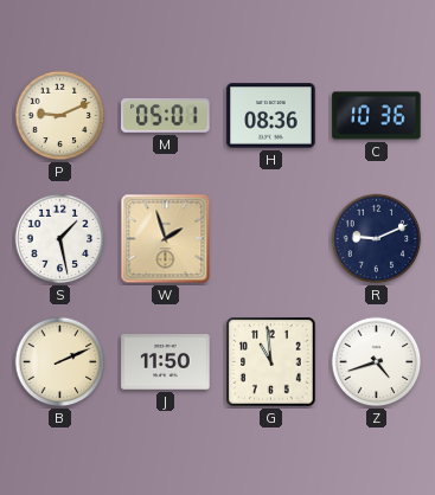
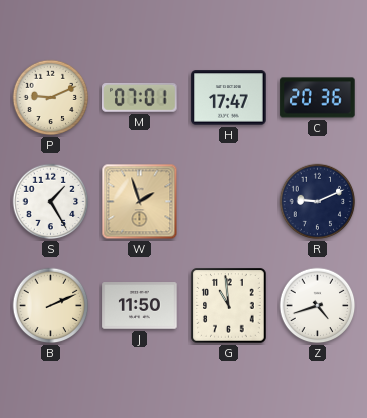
M: 05:01 -> 07:01
H: 08:36 -> 17:47
C: 10:36 -> 20:36
S: 1:28 -> 1:25
